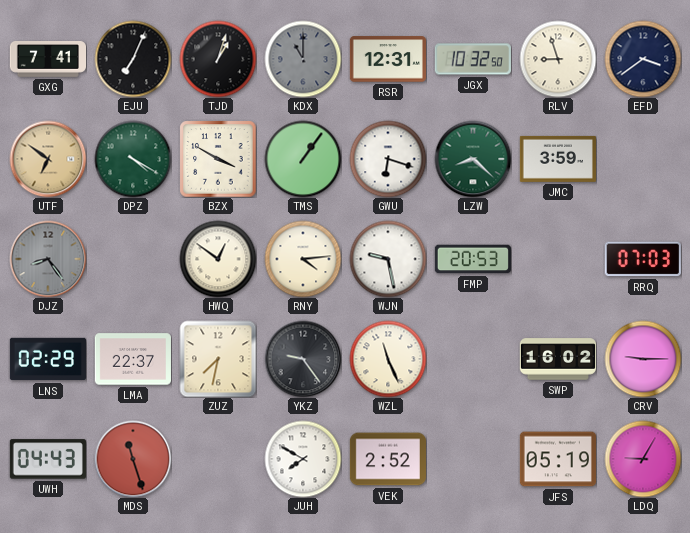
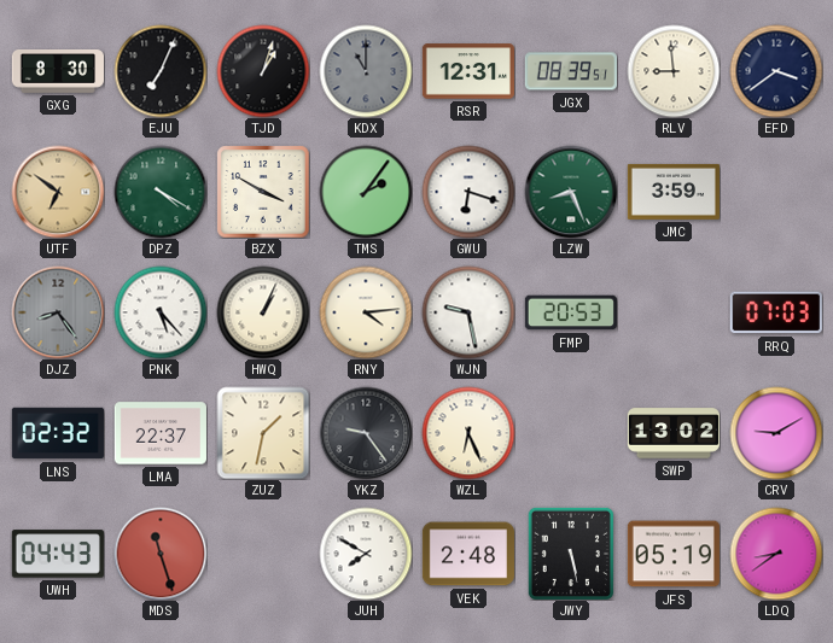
GXG: 7:41 -> 8:30
JGX: 10:32 -> 08:39
RLV: 8:57 -> 8:59
TMS: 1:06 -> 2:06
LZW: 8:22 -> 8:26
PNK: none -> 5:23
HWQ: 12:51 -> 1:04
LNS: 02:29 -> 02:32
ZUZ: 7:32 -> 1:32
WZL: 11:26 -> 6:26
SWP: 16:02 -> 13:02
CRV: 9:15 -> 9:10
VEK: 2:52 -> 2:48
JWY: none -> 5:28
LDQ: 9:05 -> 8:39
